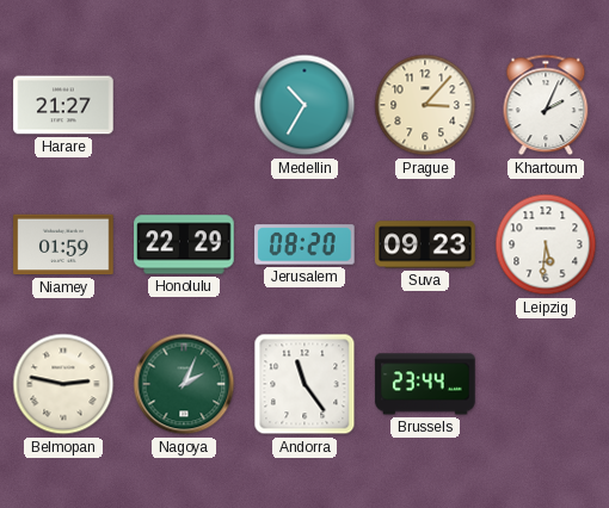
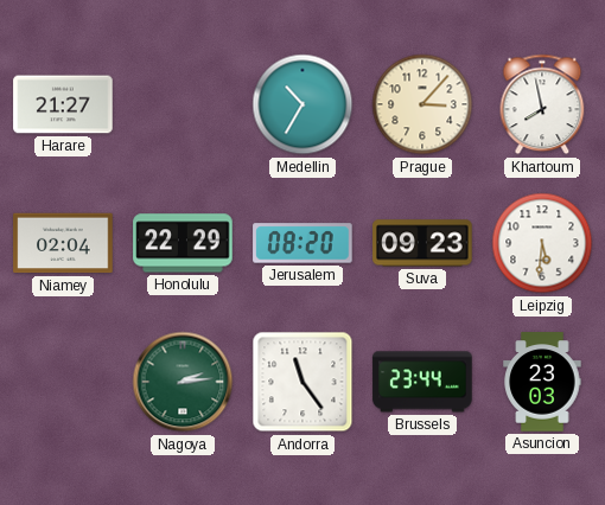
Khartoum: 2:04 -> 7:58
Niamey: 01:59 -> 02:04
Belmopan: 2:47 -> none
Nagoya: 2:04 -> 2:14
Asuncion: none -> 23:03
